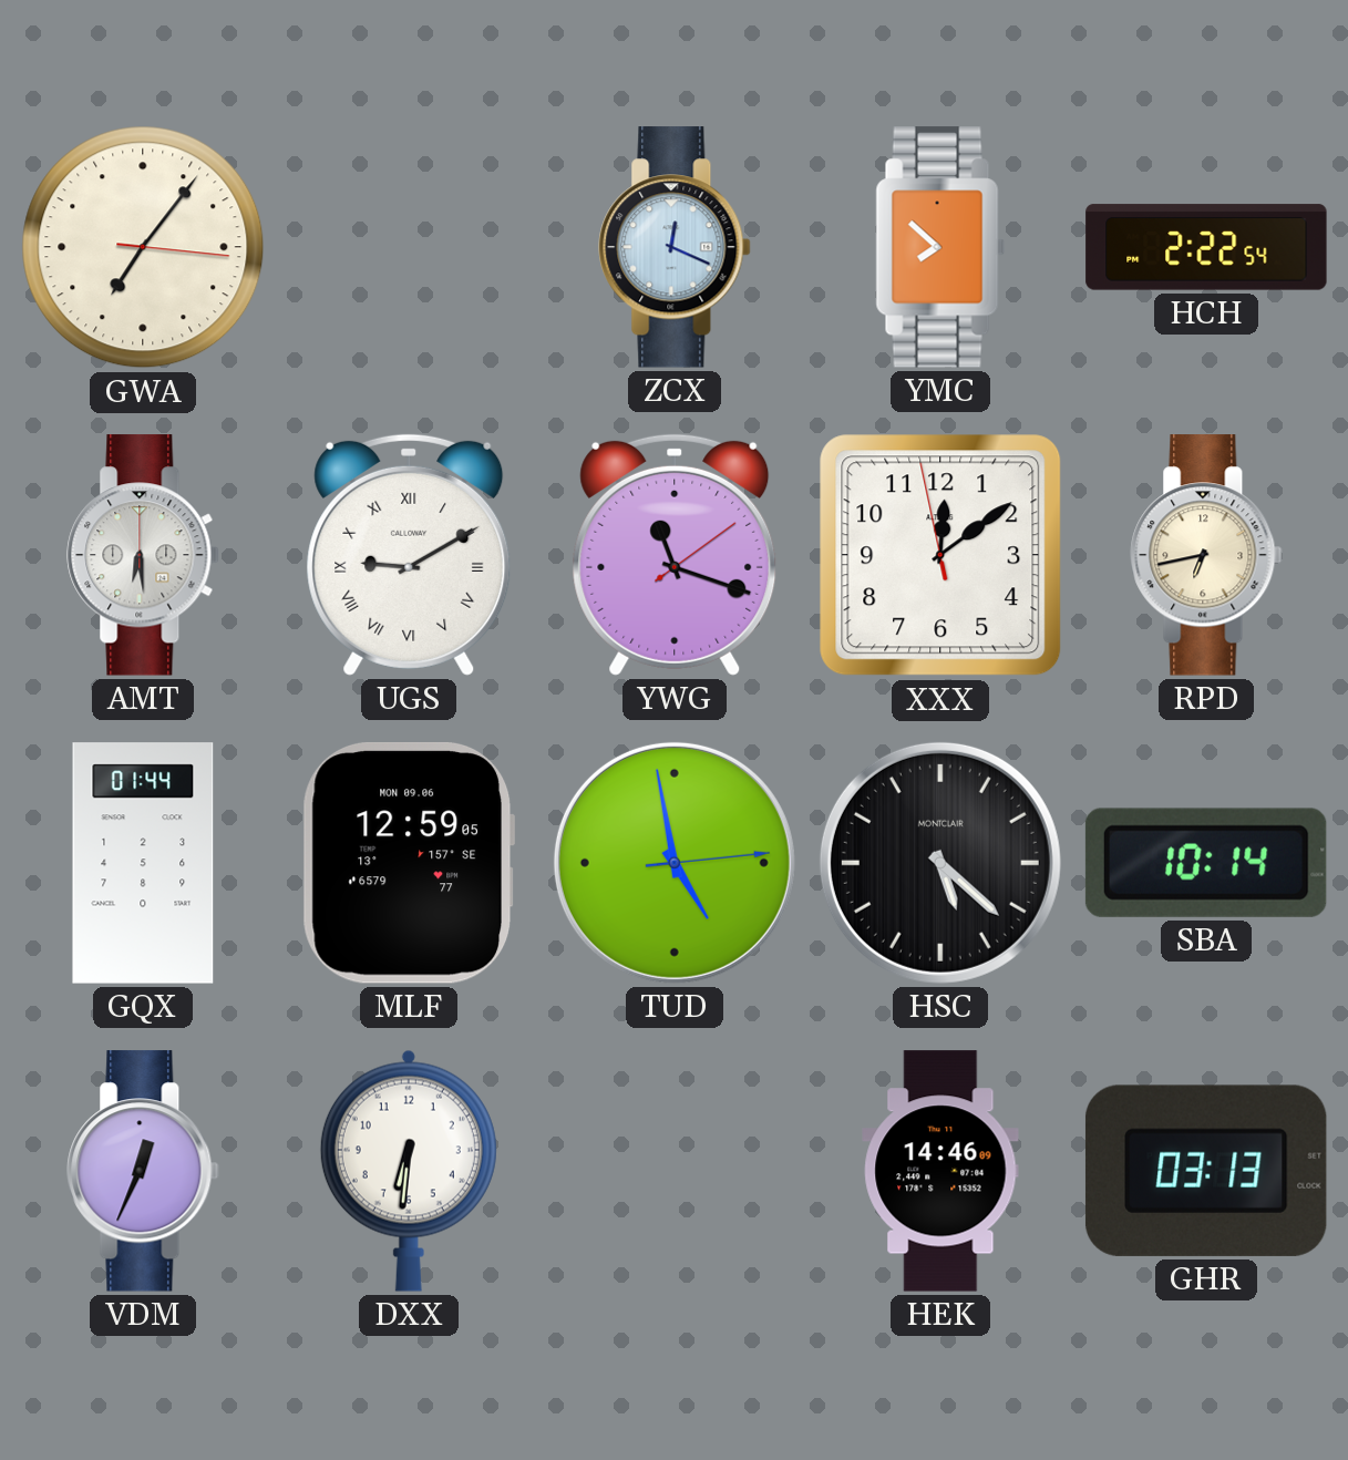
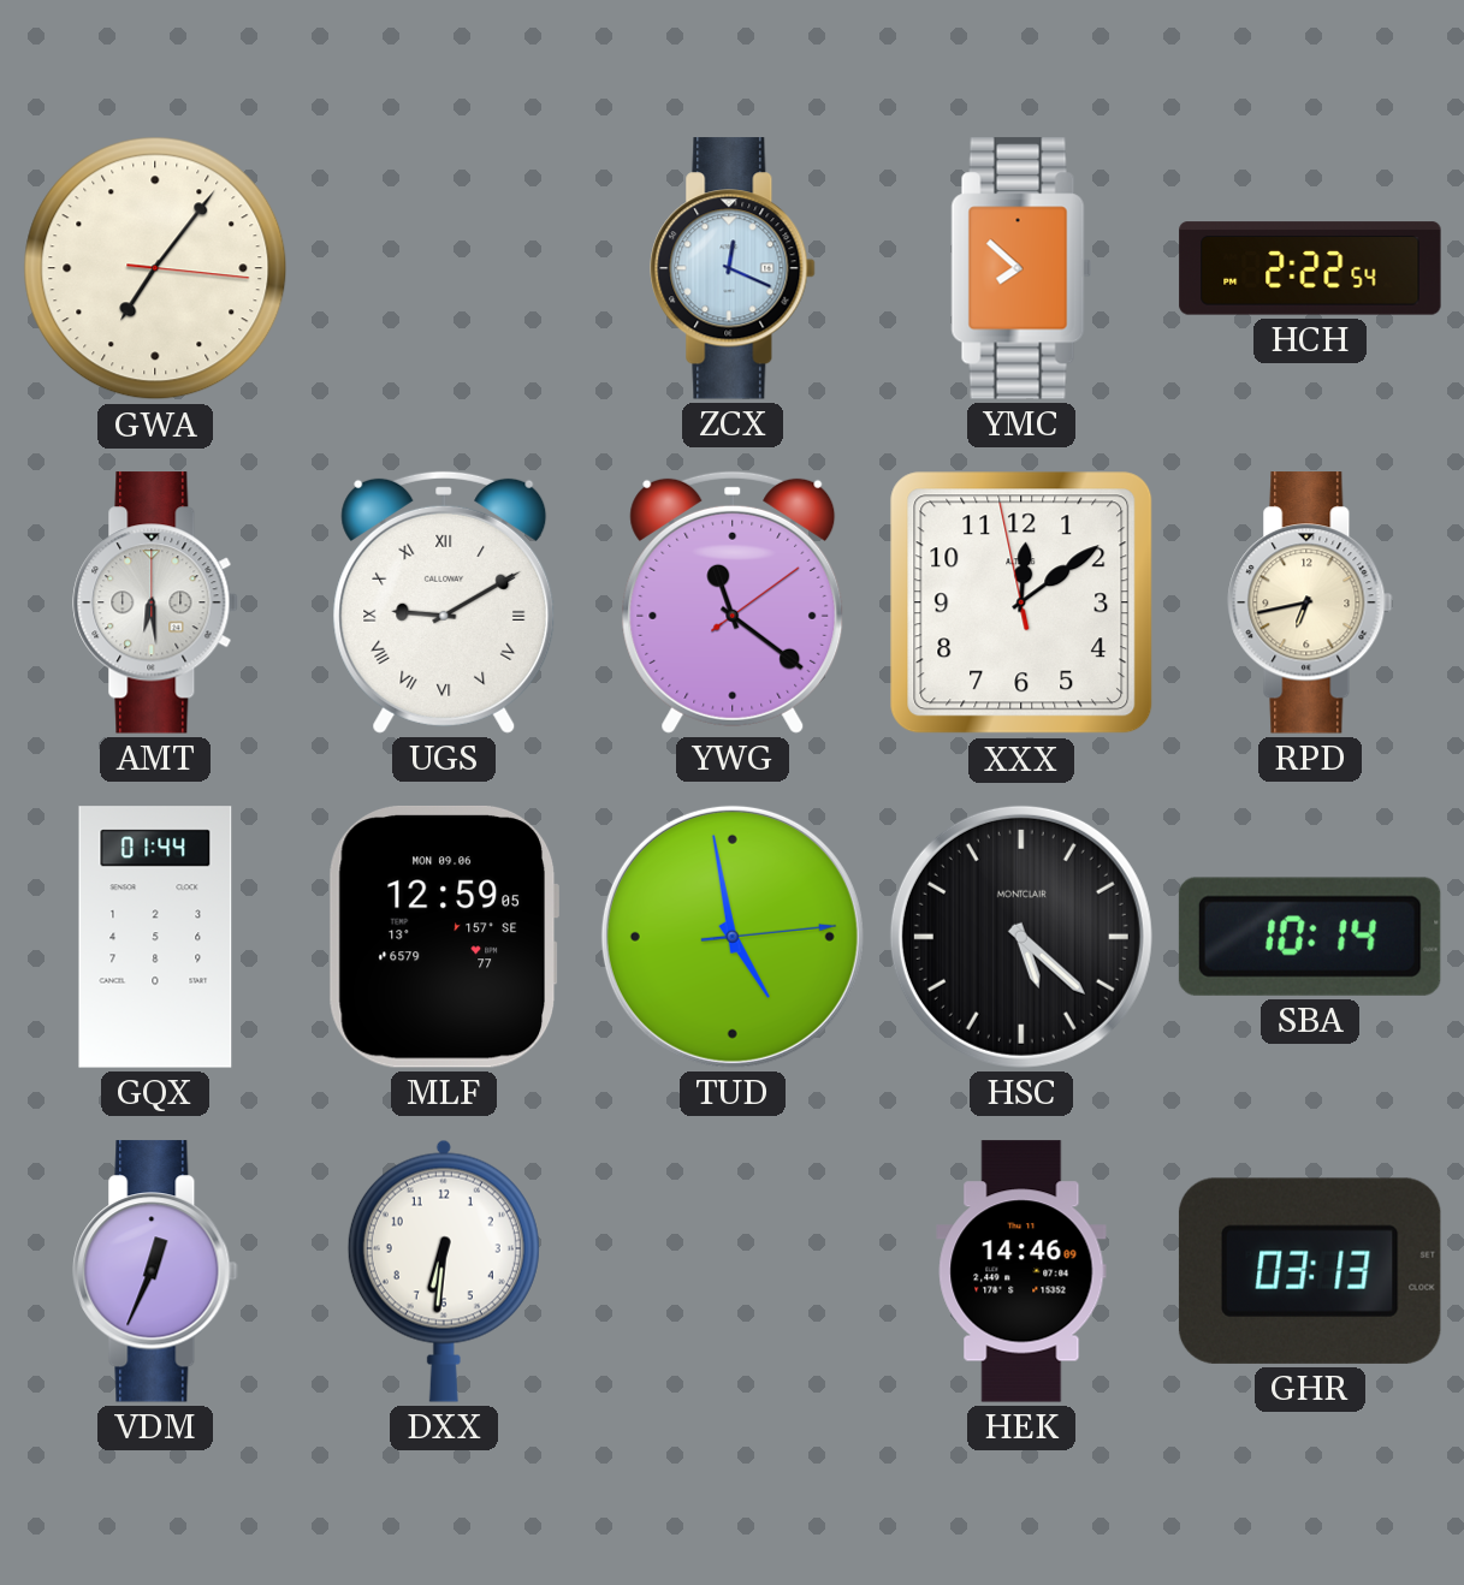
YWG: 11:18 -> 11:21
